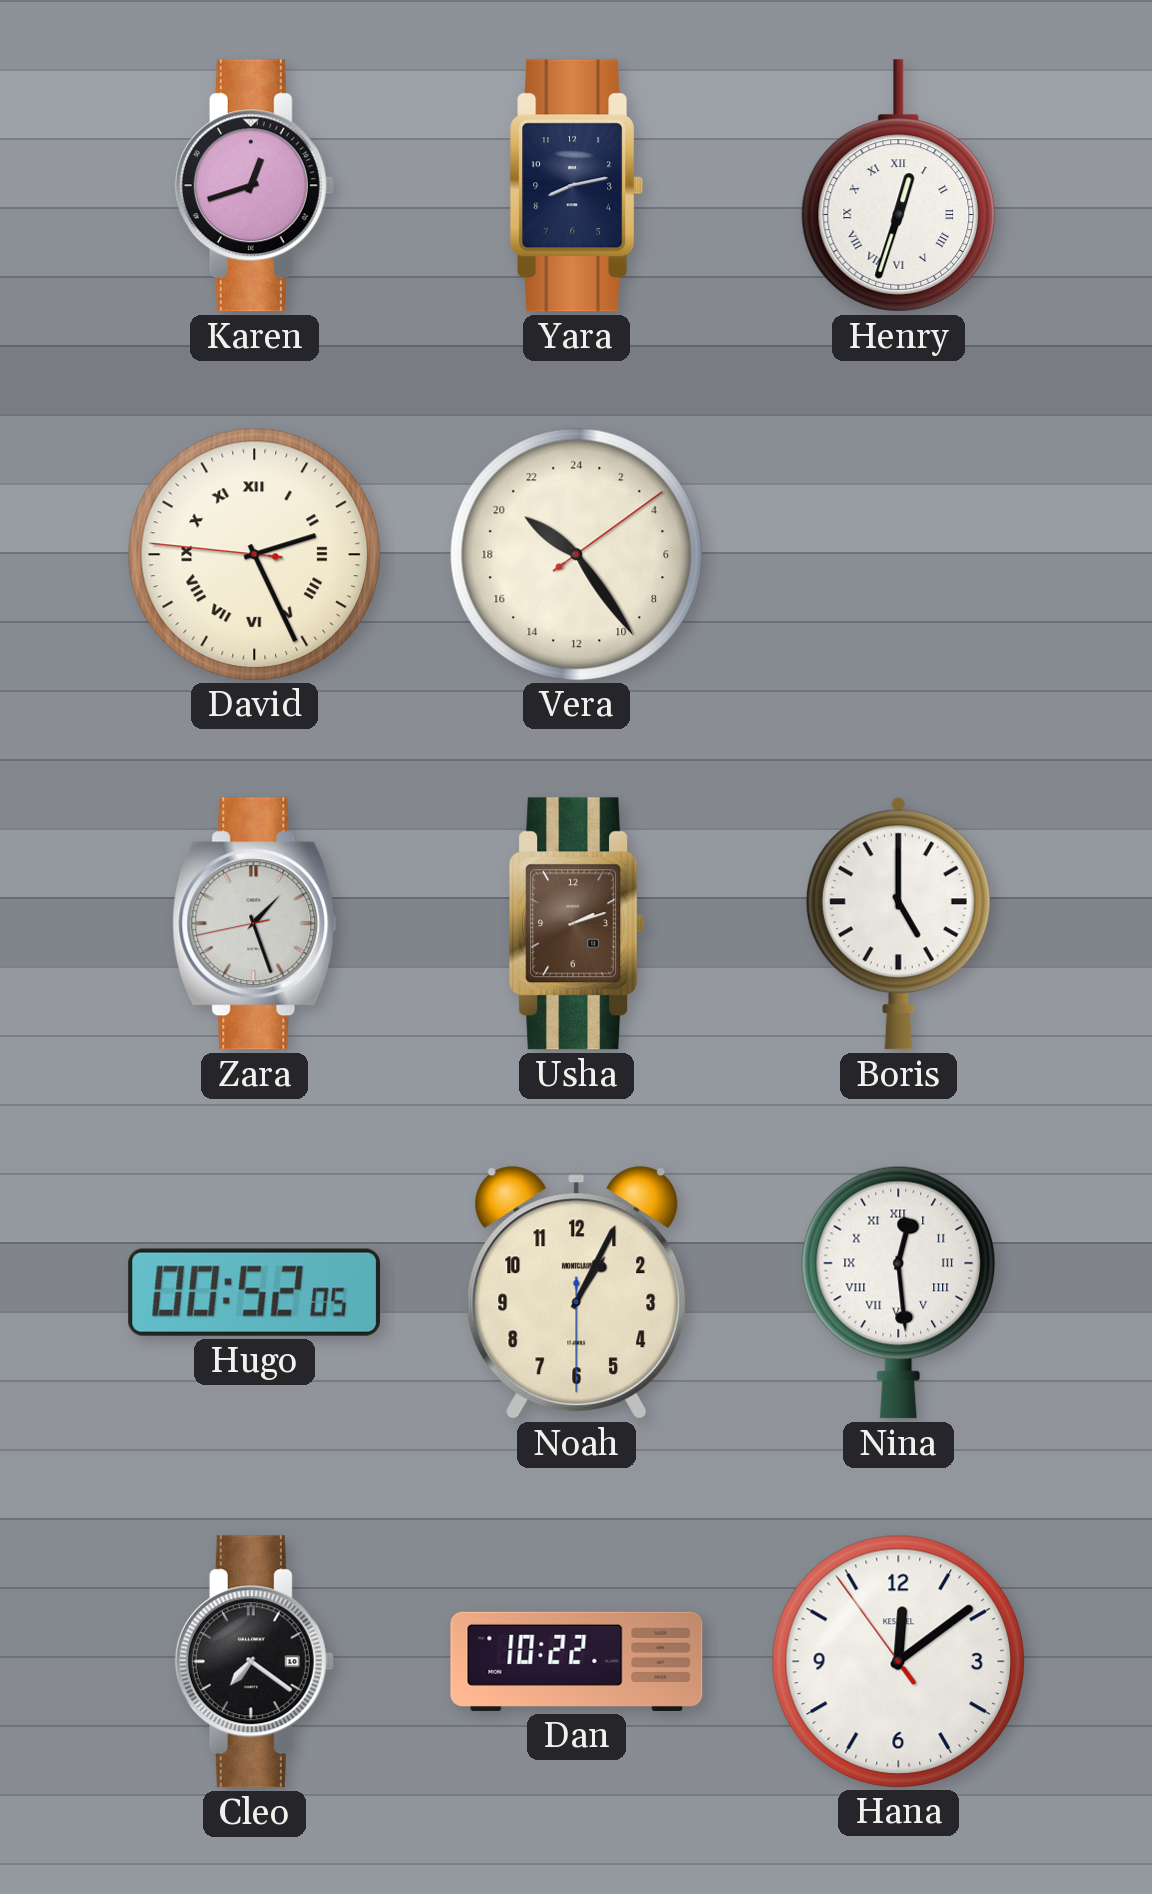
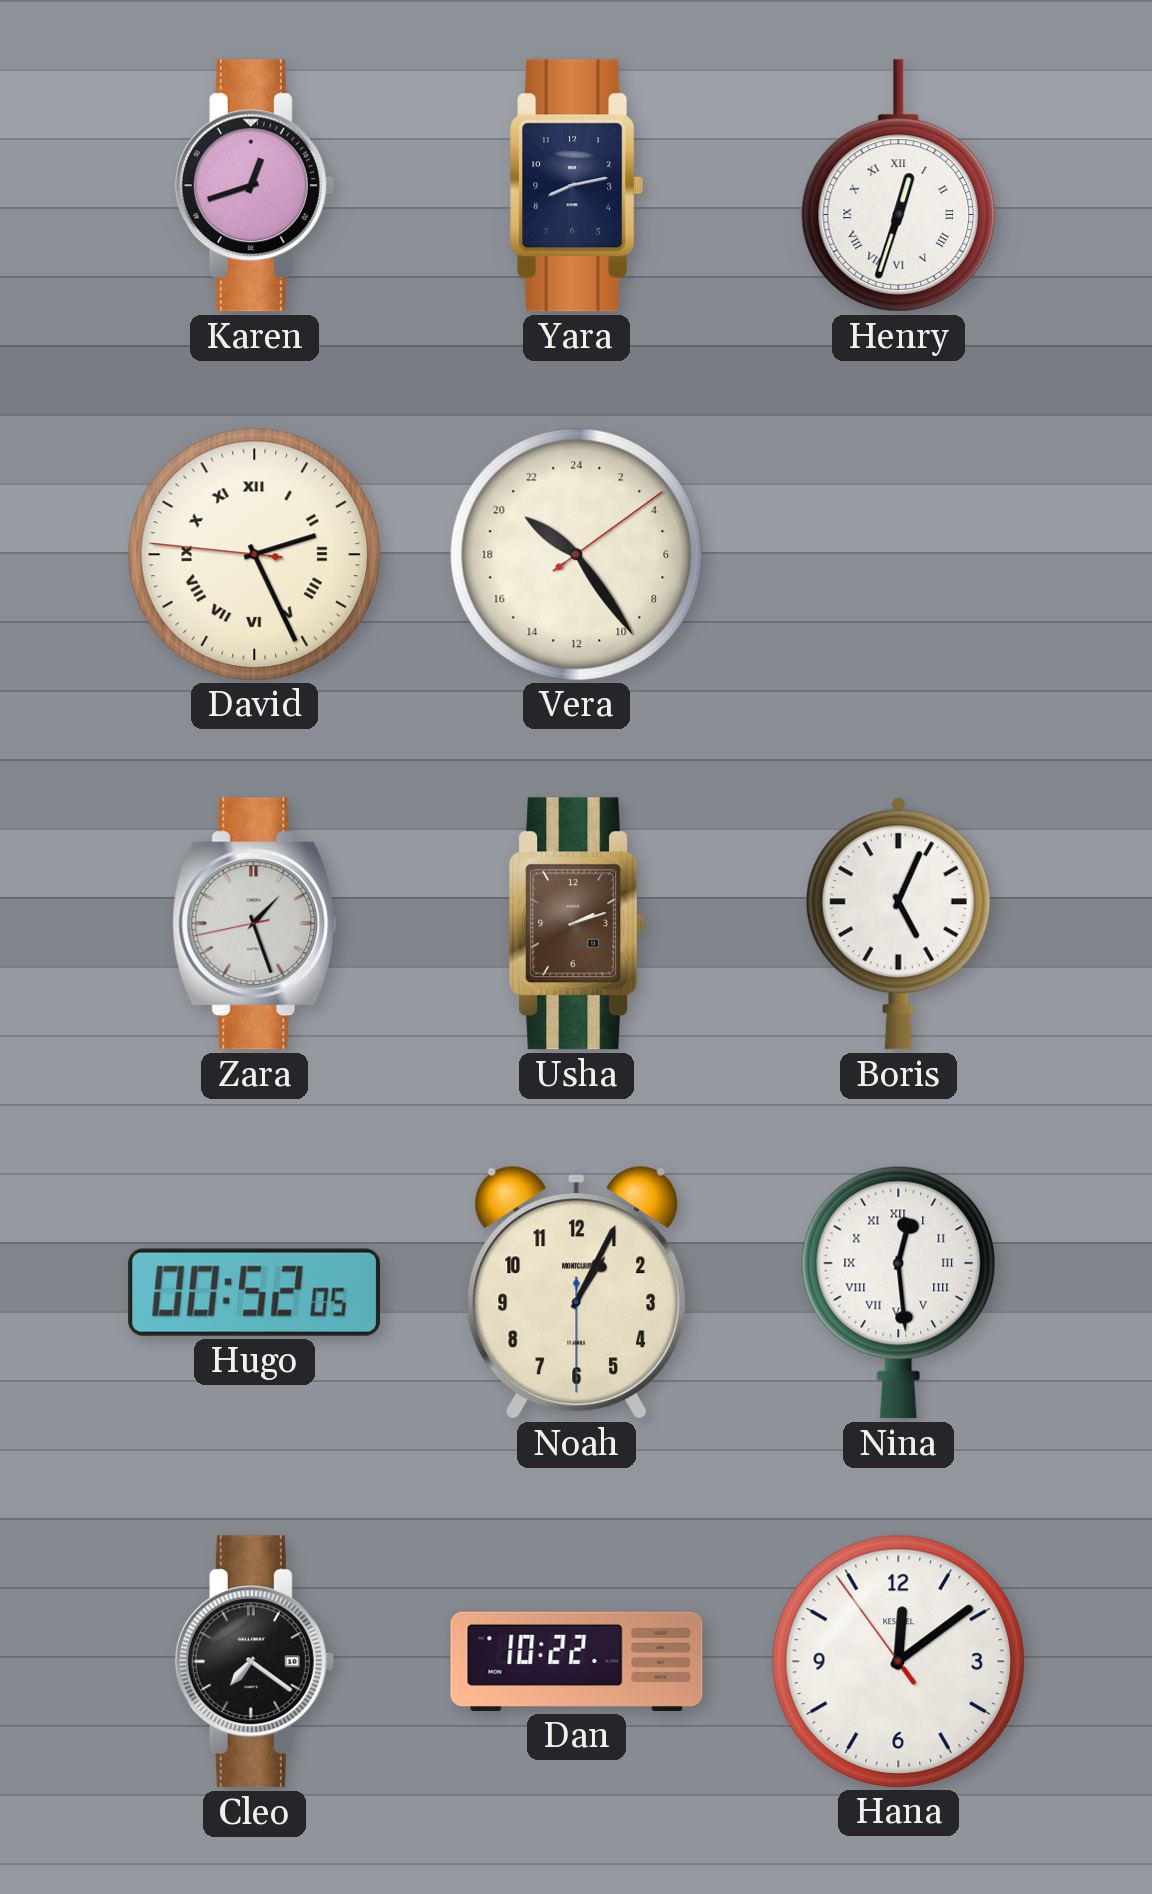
Boris: 5:00 -> 5:04
